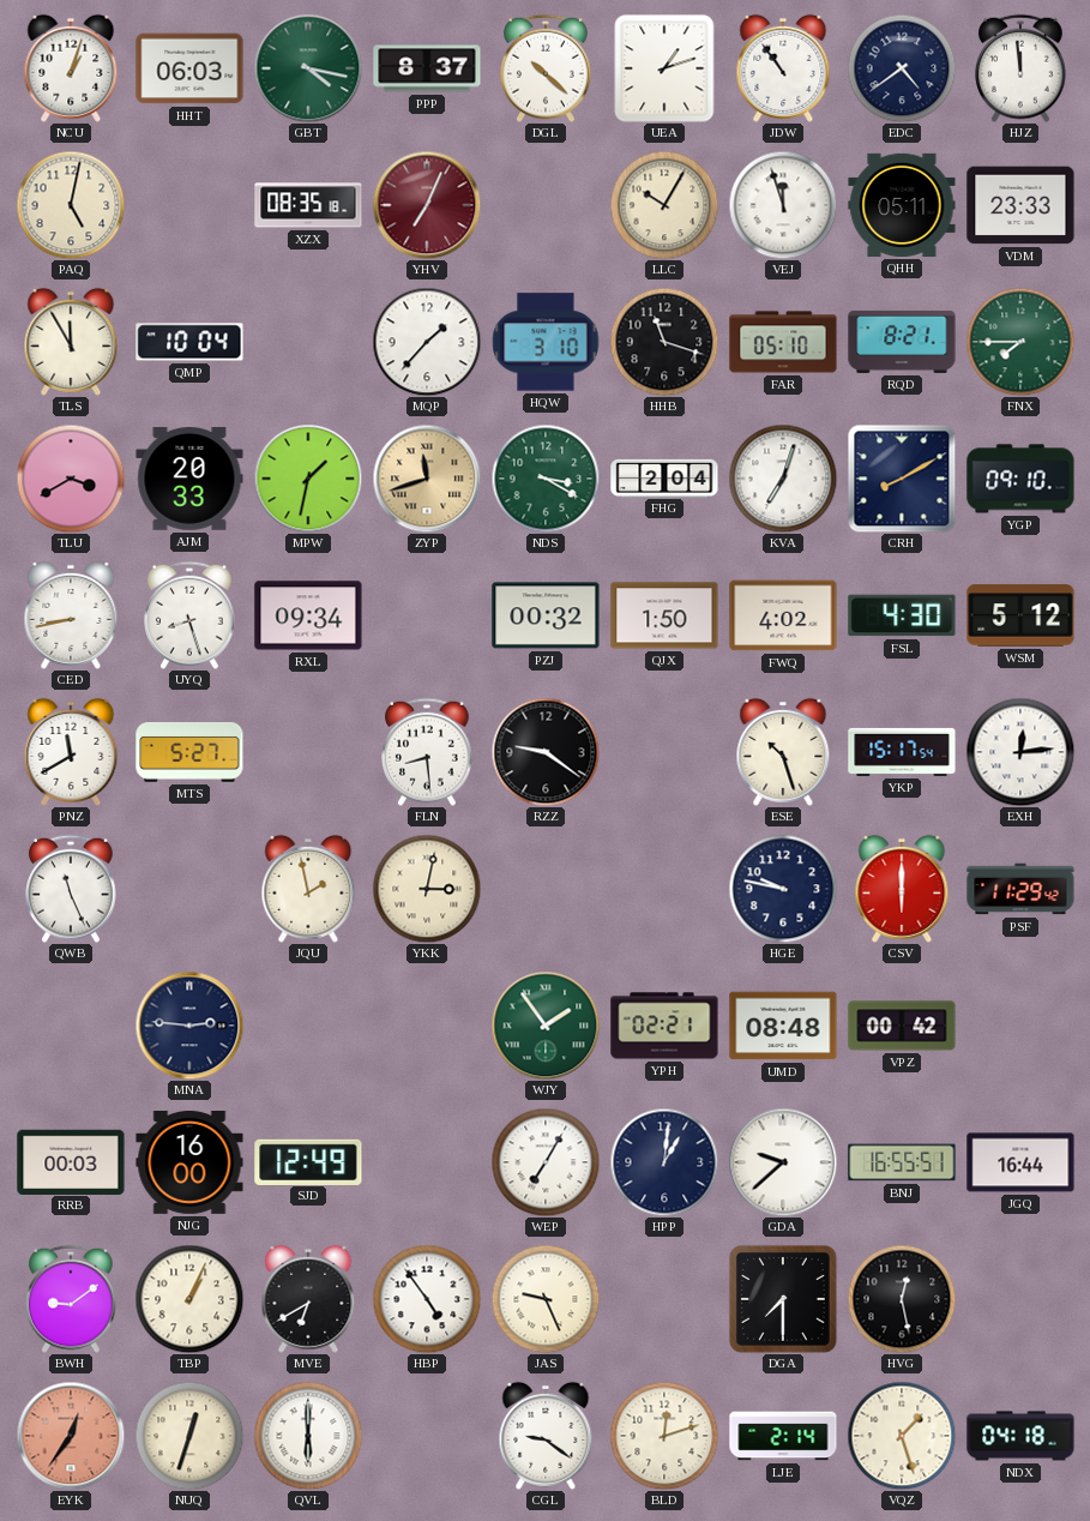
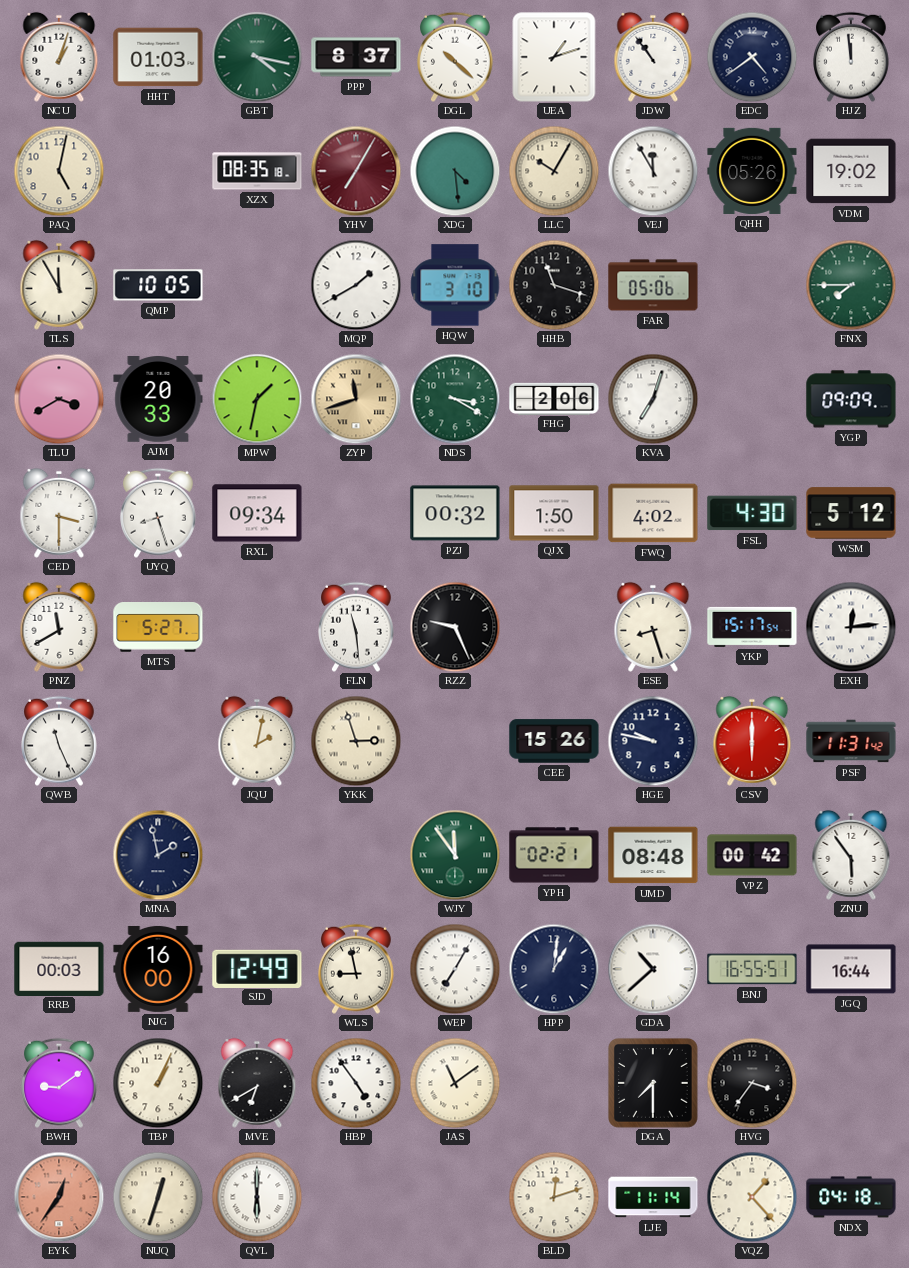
HHT: 06:03 -> 01:03
YHV: 7:04 -> 7:05
XDG: none -> 4:29
VEJ: 11:57 -> 11:55
QHH: 05:11 -> 05:26
VDM: 23:33 -> 19:02
QMP: 10:04 -> 10:05
MQP: 1:37 -> 1:40
FAR: 05:10 -> 05:06
RQD: 8:21 -> none
FHG: 2:04 -> 2:06
CRH: 8:10 -> none
YGP: 09:10 -> 09:09
CED: 8:43 -> 3:30
FLN: 8:29 -> 11:29
RZZ: 9:21 -> 9:26
ESE: 10:27 -> 8:27
JQU: 1:58 -> 2:02
YKK: 3:02 -> 2:57
CEE: none -> 15:26
PSF: 11:29 -> 11:31
MNA: 2:46 -> 1:58
WJY: 1:54 -> 11:54
ZNU: none -> 5:54
WLS: none -> 8:58
GDA: 9:38 -> 10:38
JAS: 9:26 -> 11:09
HVG: 12:28 -> 3:36
CGL: 9:21 -> none
LJE: 2:14 -> 11:14
VQZ: 1:27 -> 1:23
